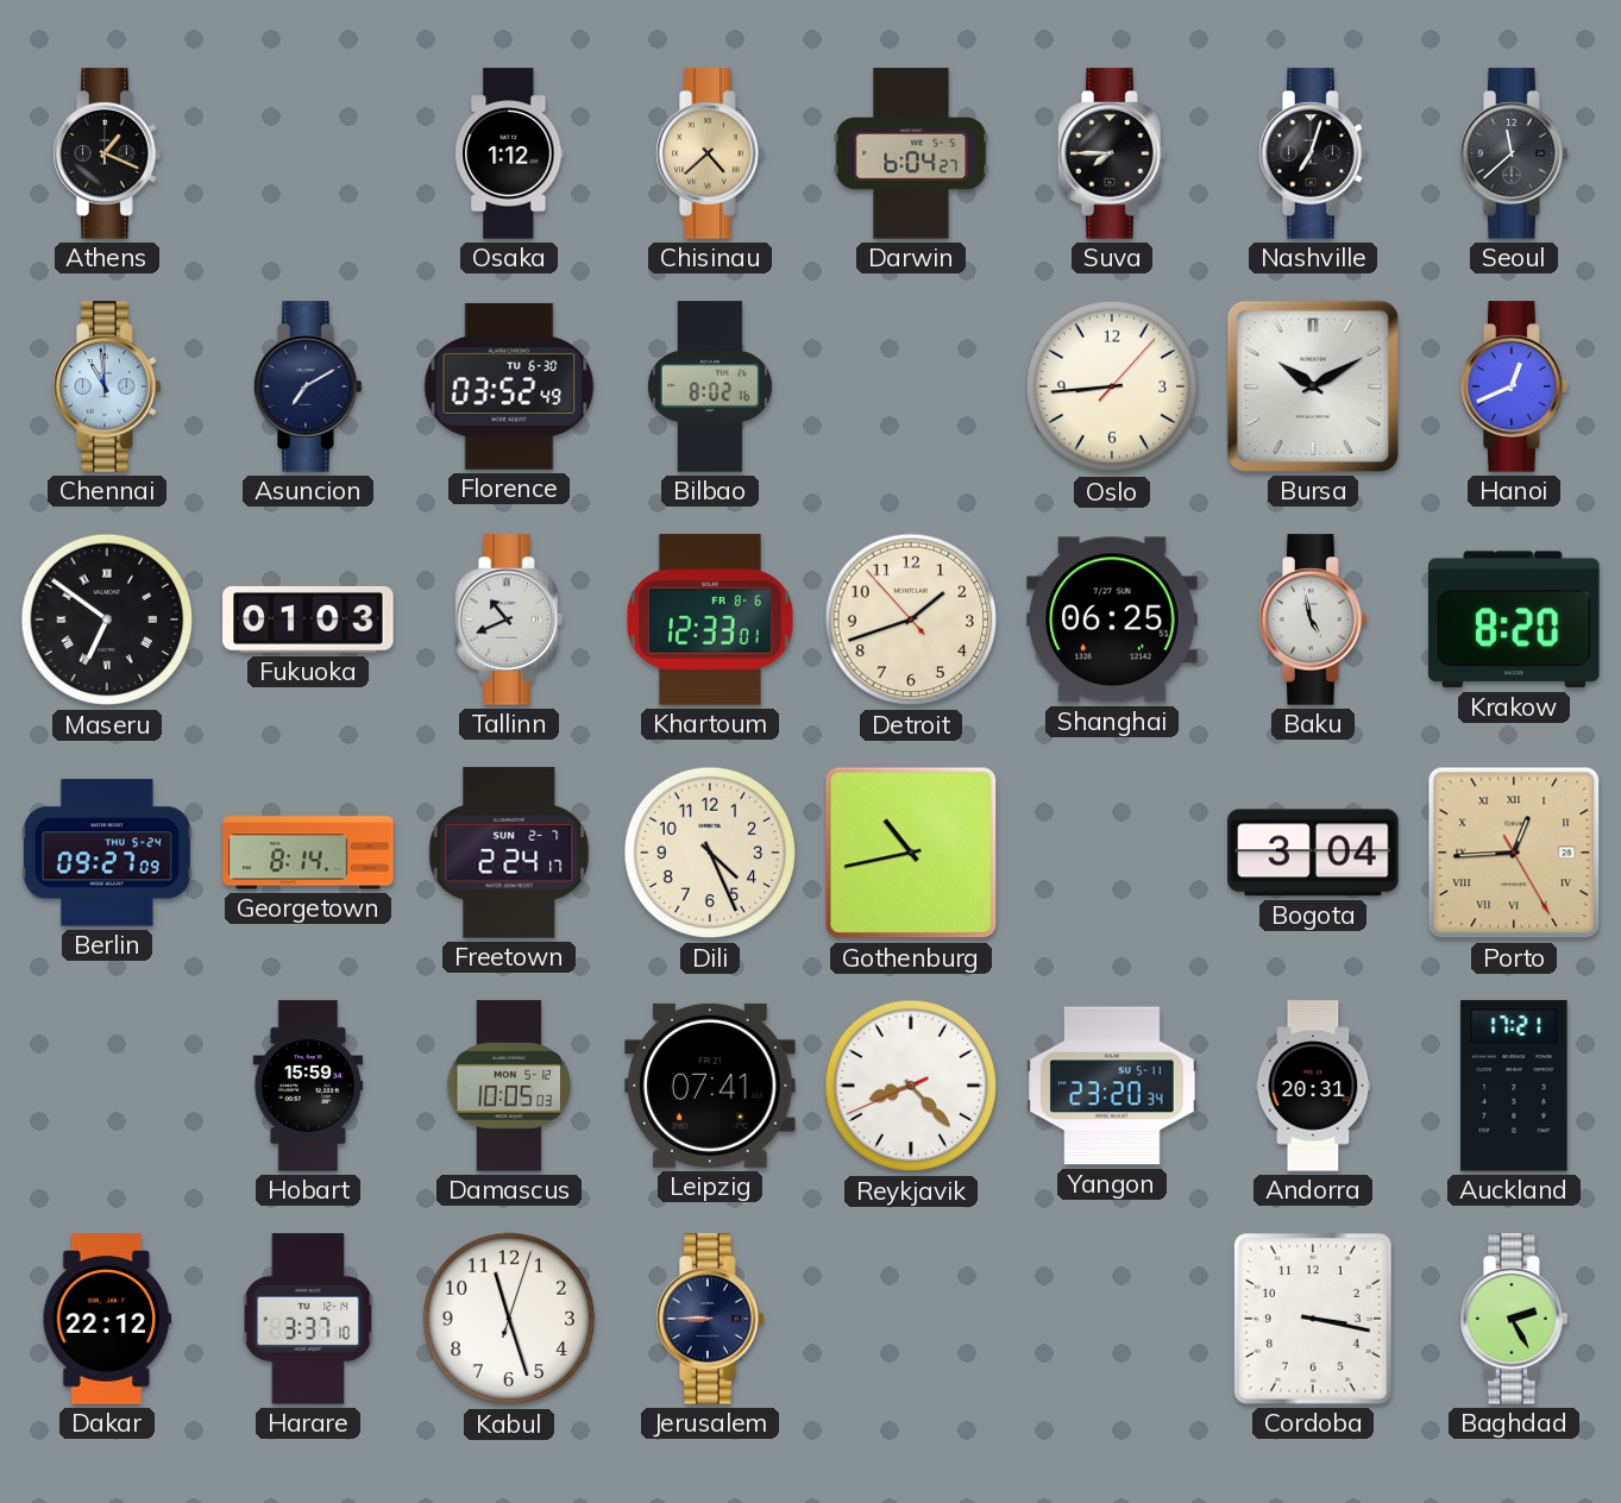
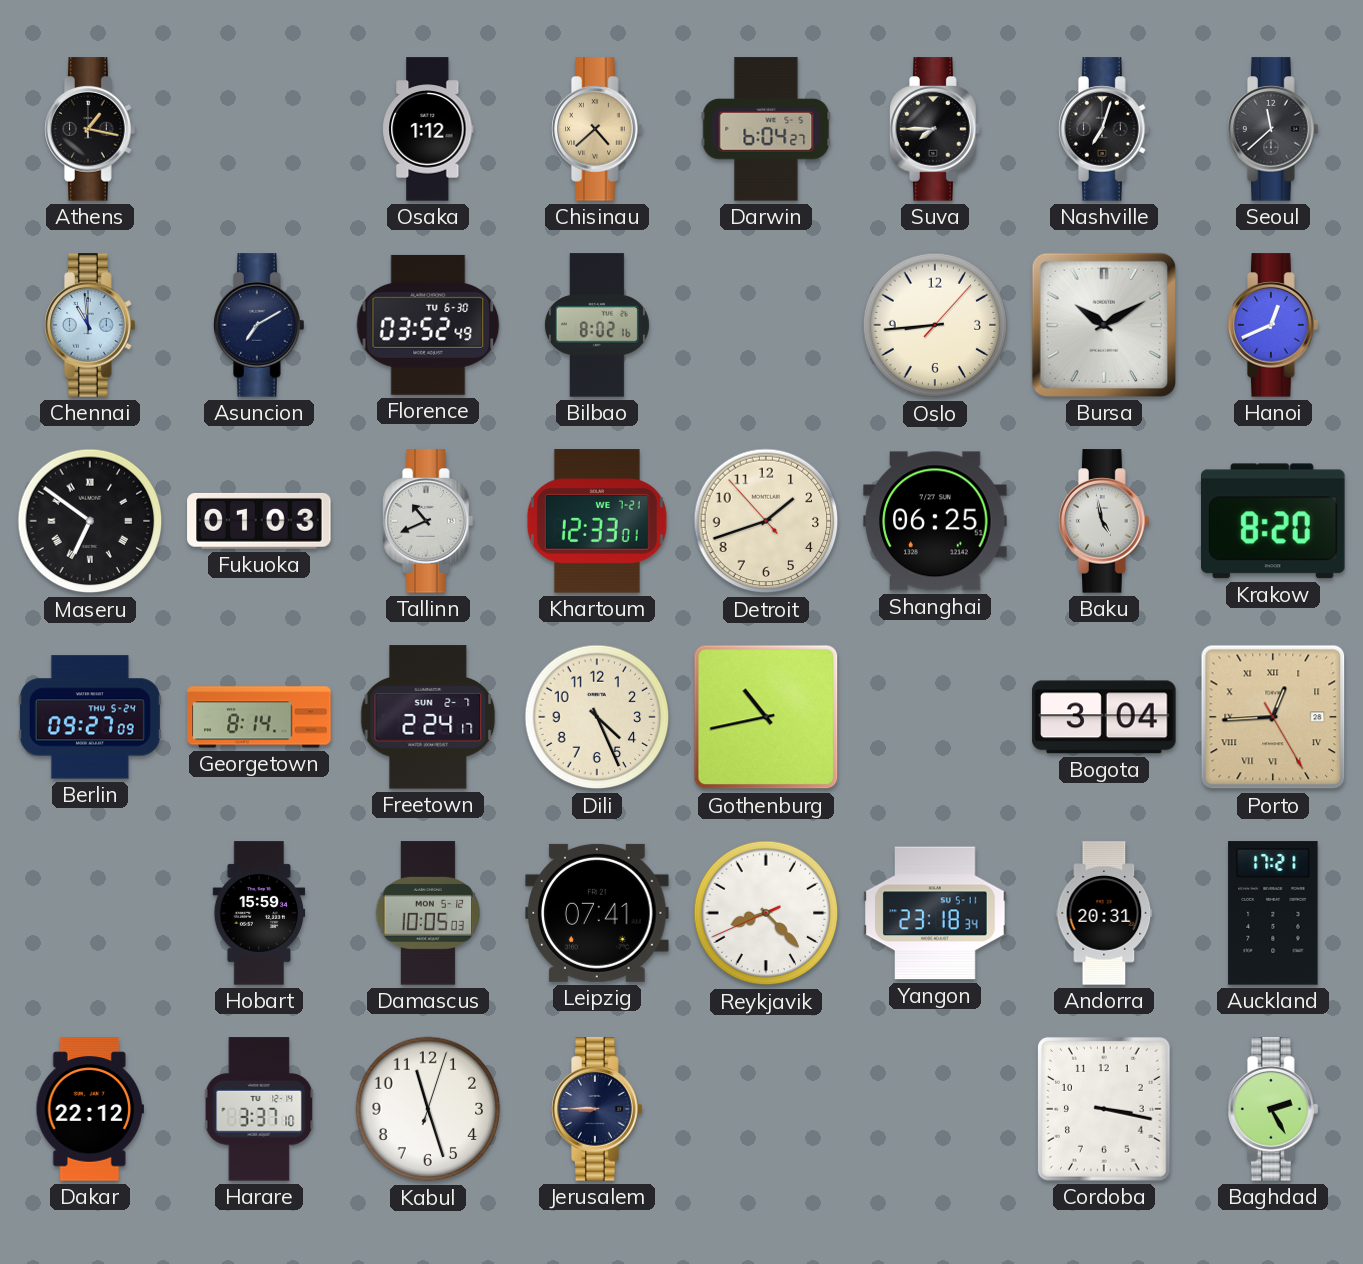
Athens: 1:19 -> 1:17
Khartoum date: FR 8-6 -> WE 7-21
Yangon: 23:20 -> 23:18
